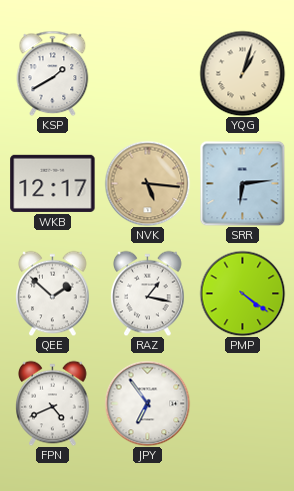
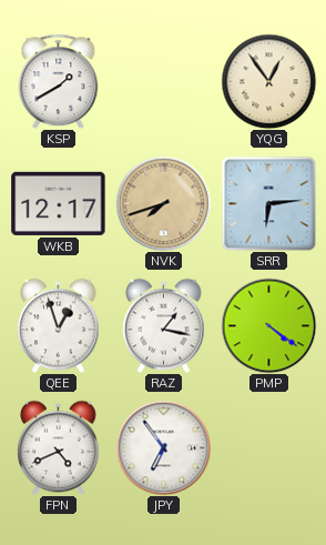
YQG: 1:03 -> 12:54
NVK: 5:16 -> 7:42
QEE: 1:52 -> 12:57
